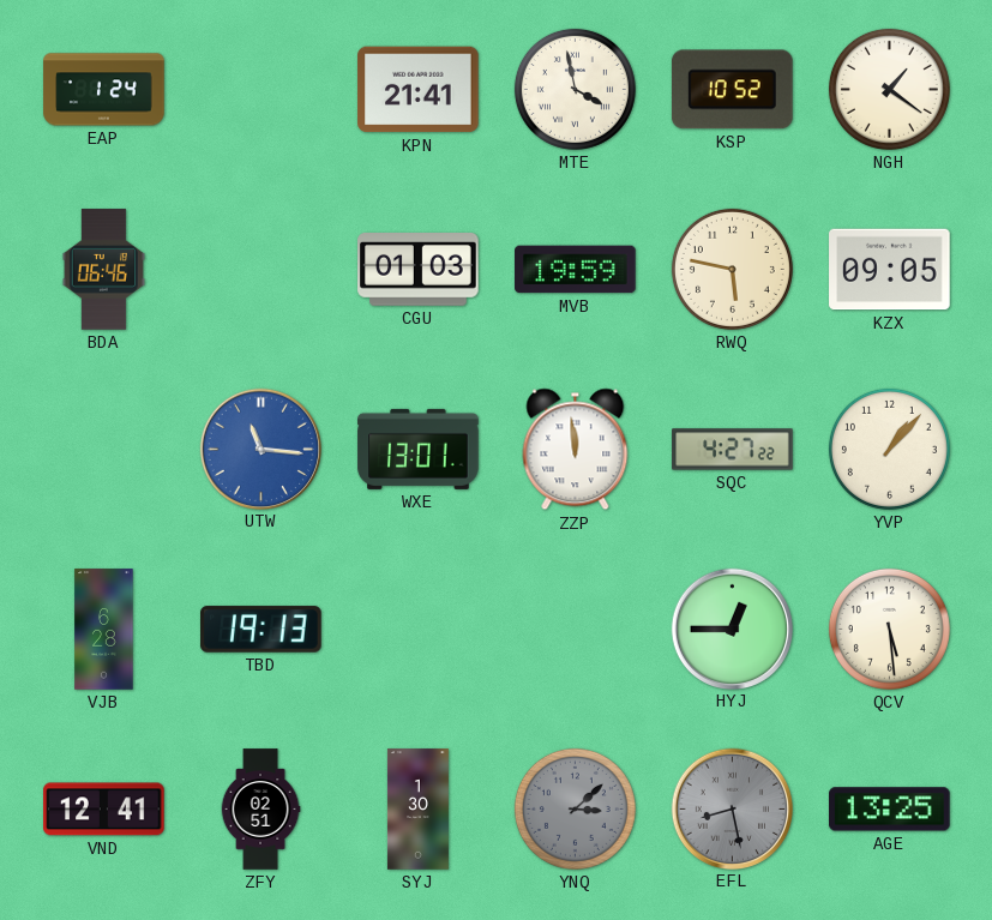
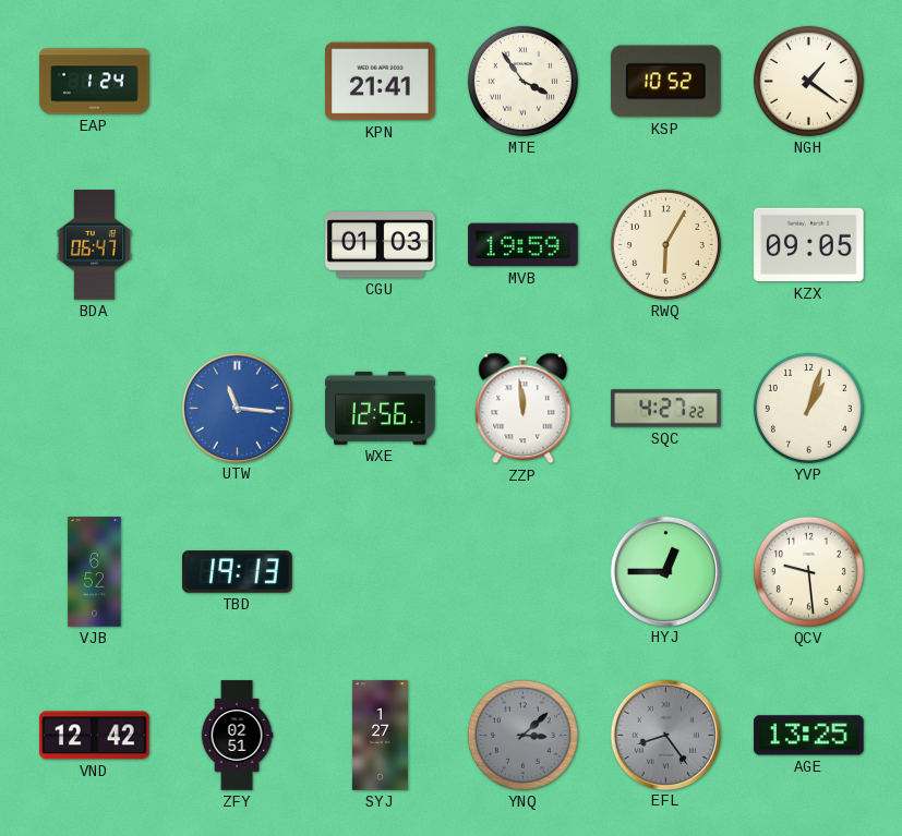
MTE: 3:58 -> 3:54
BDA: 06:46 -> 06:47
RWQ: 5:47 -> 6:05
WXE: 13:01 -> 12:56
YVP: 1:07 -> 1:03
VJB: 6:28 -> 6:52
QCV: 5:29 -> 9:29
VND: 12:41 -> 12:42
SYJ: 1:30 -> 1:27
EFL: 8:28 -> 8:24
